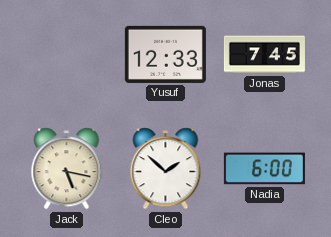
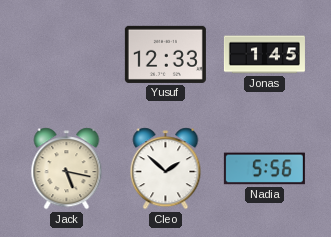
Jonas: 7:45 -> 1:45
Nadia: 6:00 -> 5:56
